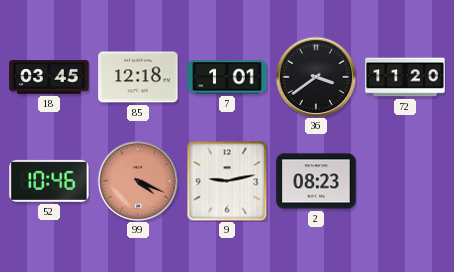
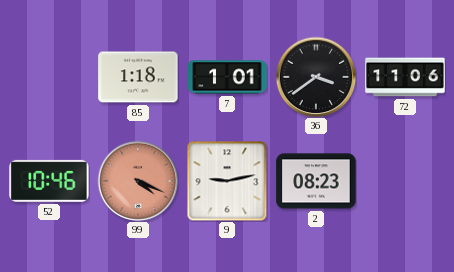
18: 03:45 -> none
85: 12:18 -> 1:18
72: 11:20 -> 11:06
